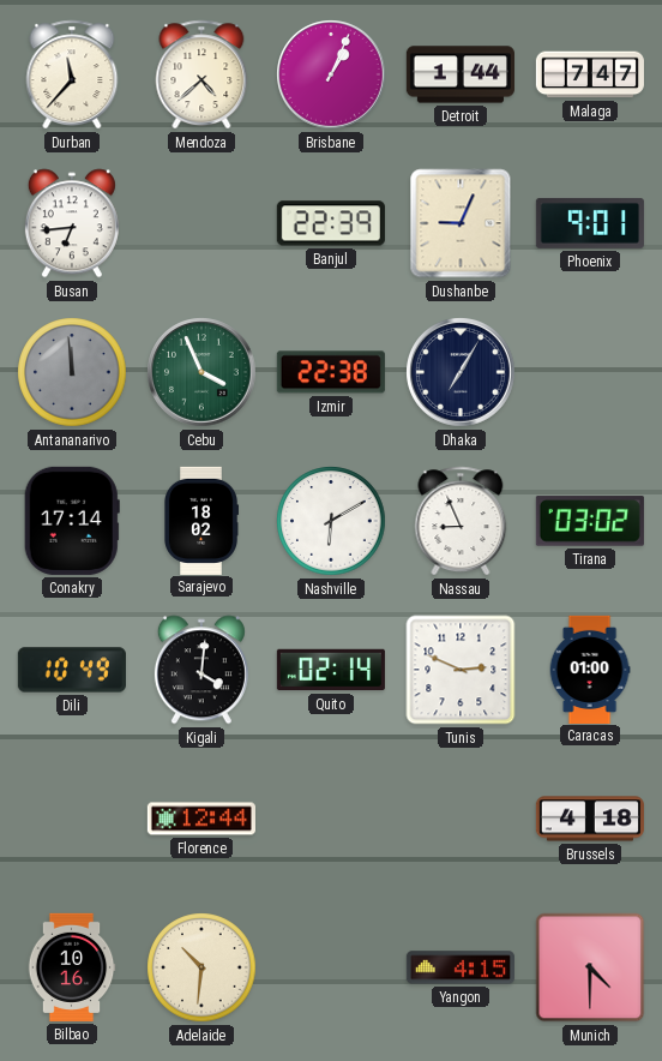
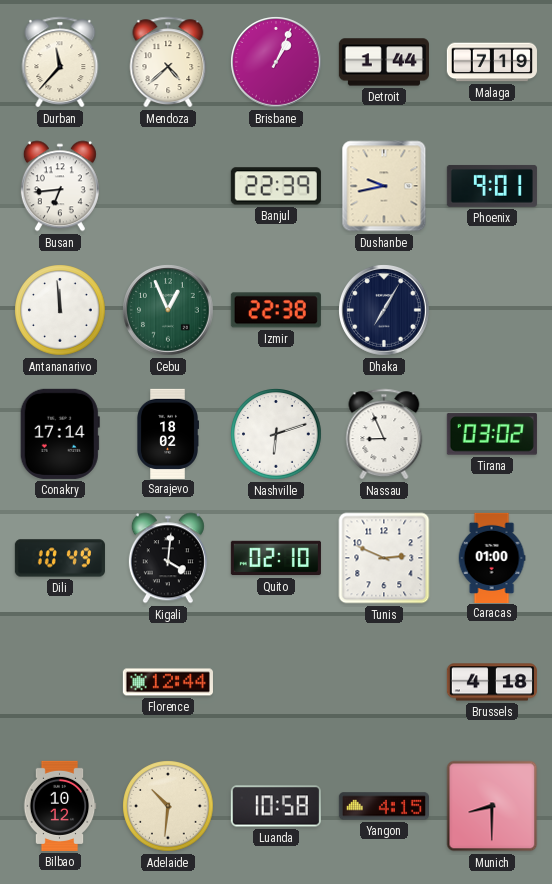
Malaga: 7:47 -> 7:19
Dushanbe: 9:04 -> 9:43
Antananarivo dial: grey -> white
Cebu: 3:56 -> 12:56
Nashville: 6:10 -> 6:12
Quito: 02:14 -> 02:10
Bilbao: 10:16 -> 10:12
Luanda: none -> 10:58
Munich: 4:30 -> 8:30
